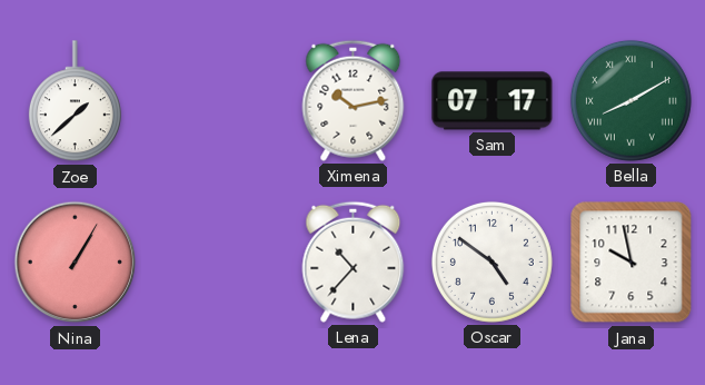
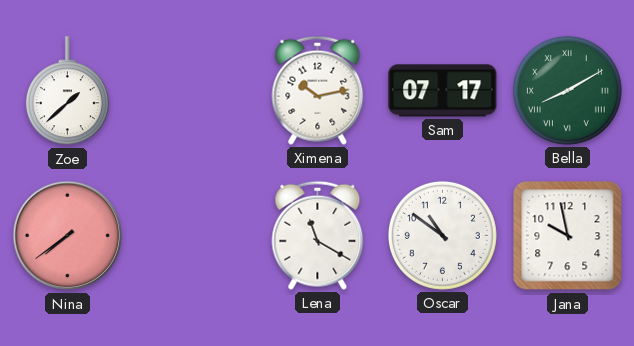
Nina: 1:05 -> 7:39
Lena: 10:37 -> 11:20
Oscar: 4:51 -> 10:51
